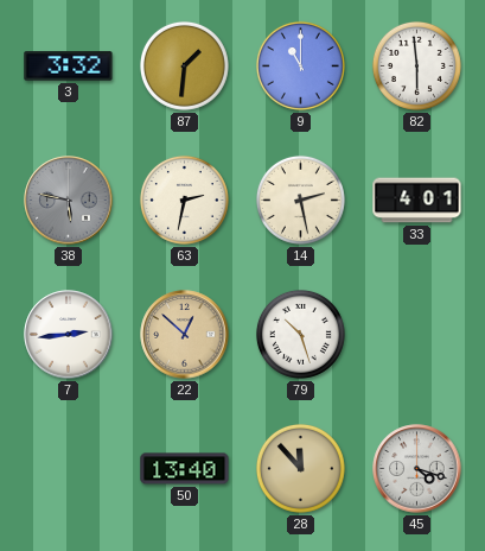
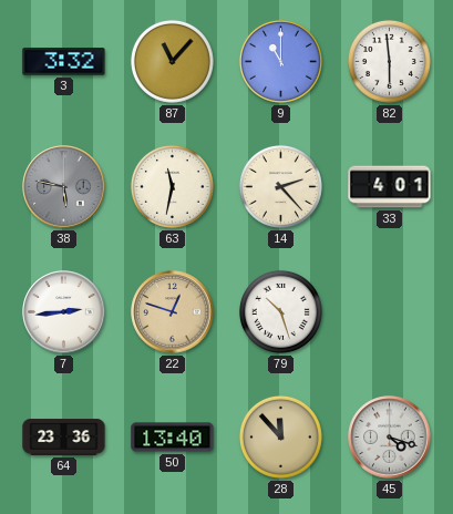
87: 1:31 -> 11:07
63: 2:32 -> 11:32
14: 2:28 -> 2:23
22: 12:52 -> 12:48
64: none -> 23:36
